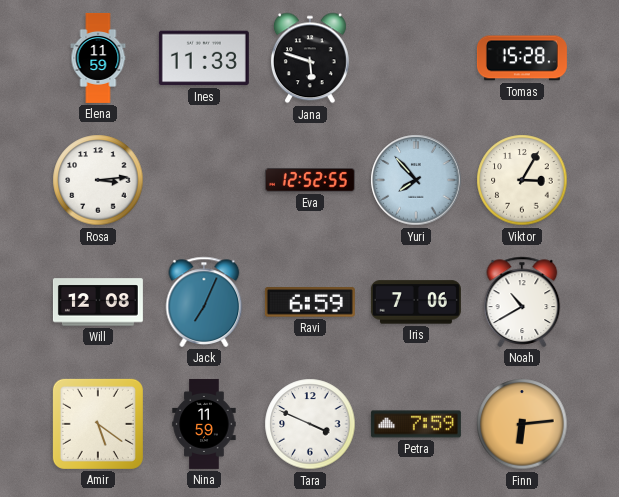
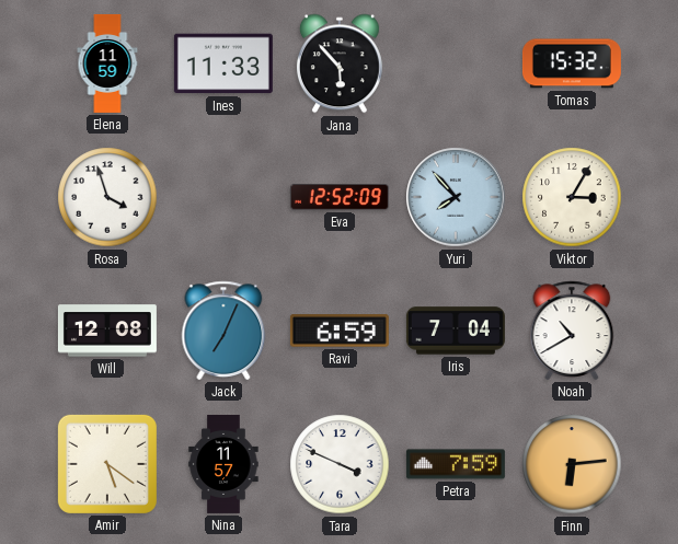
Jana: 5:48 -> 5:53
Tomas: 15:28 -> 15:32
Rosa: 3:14 -> 3:57
Eva: 12:52:55 -> 12:52:09
Iris: 7:06 -> 7:04
Nina: 11:59 -> 11:57
